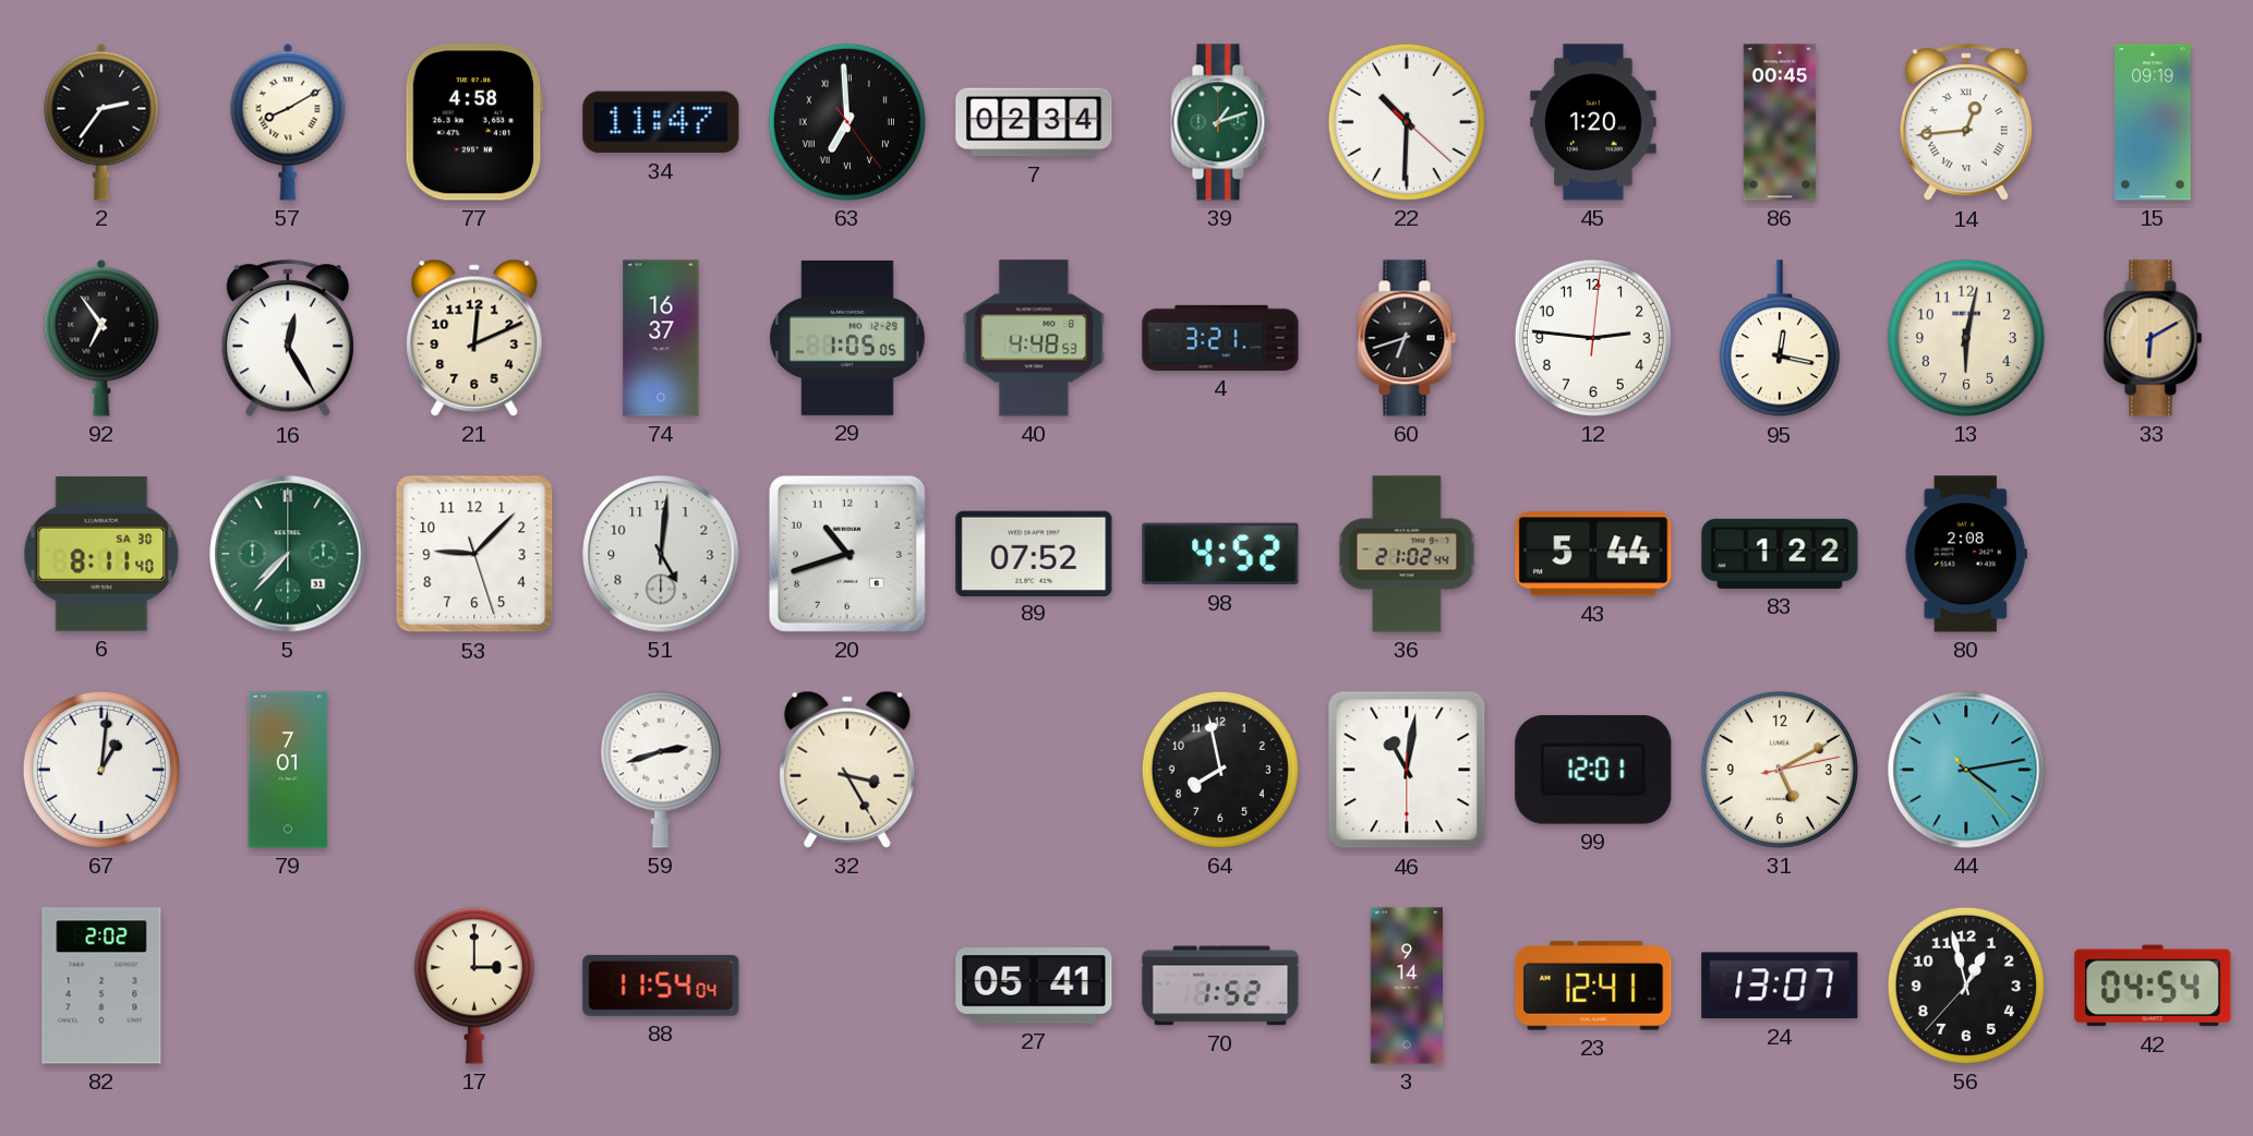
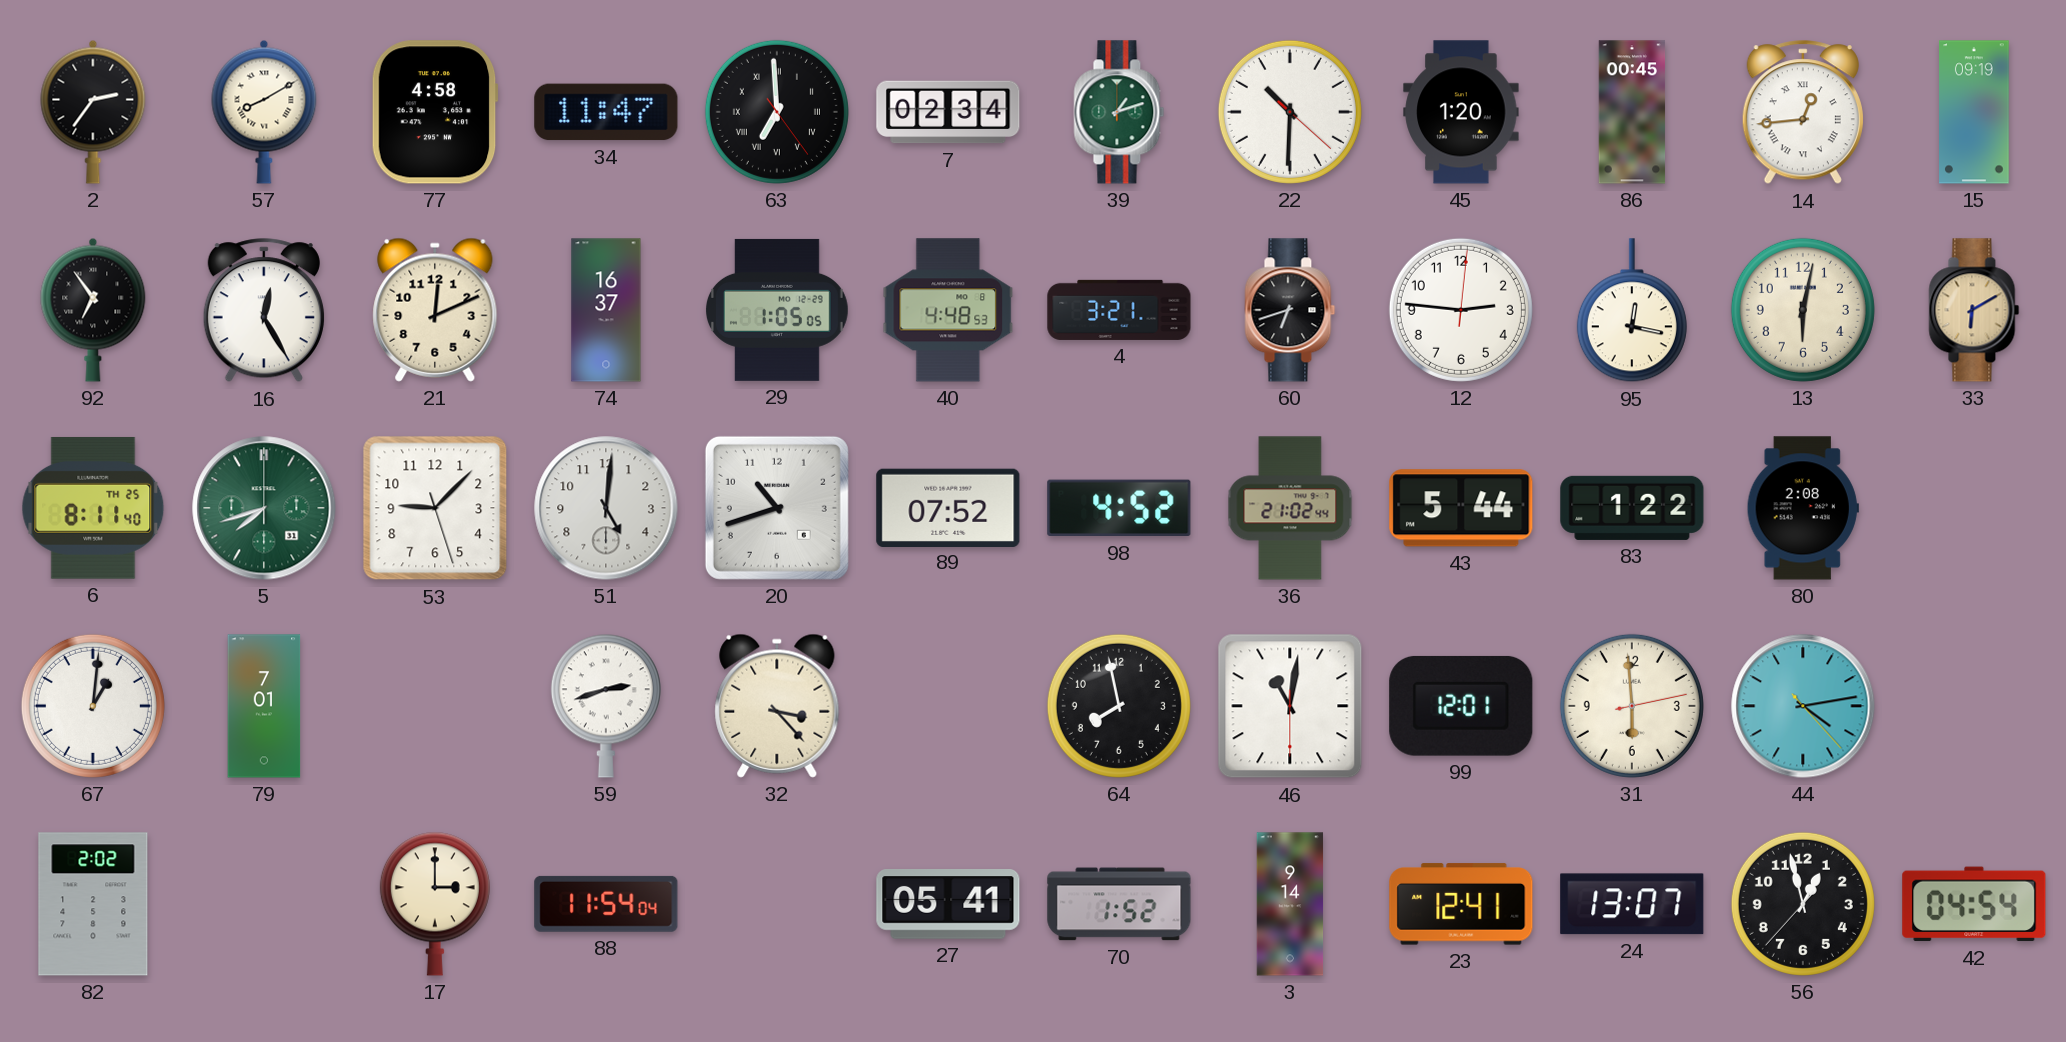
6 date: SA 30 -> TH 25
5: 7:37 -> 7:42
32: 3:25 -> 3:23
31: 5:10 -> 5:59
